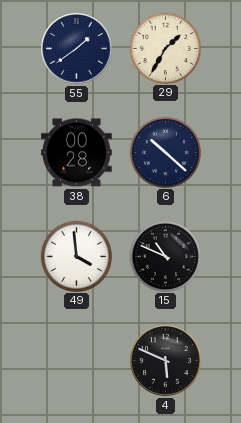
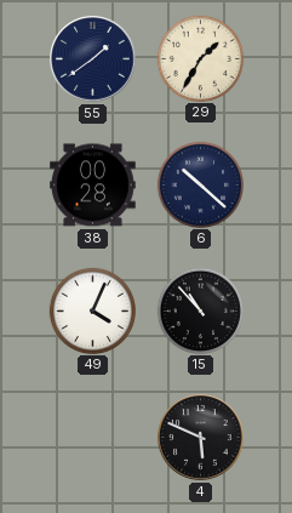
49: 3:59 -> 4:04
15: 10:49 -> 10:53
